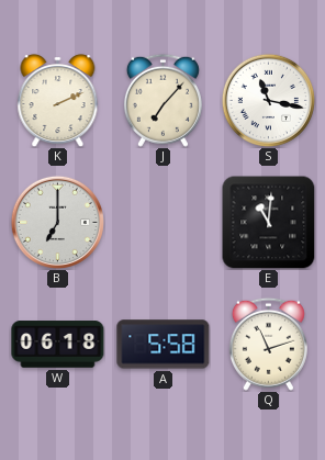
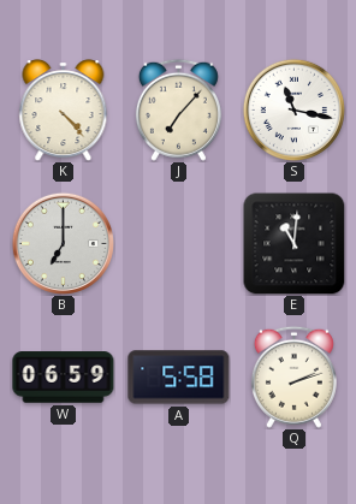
K: 2:11 -> 4:23
W: 06:18 -> 06:59
Q: 11:12 -> 2:12
